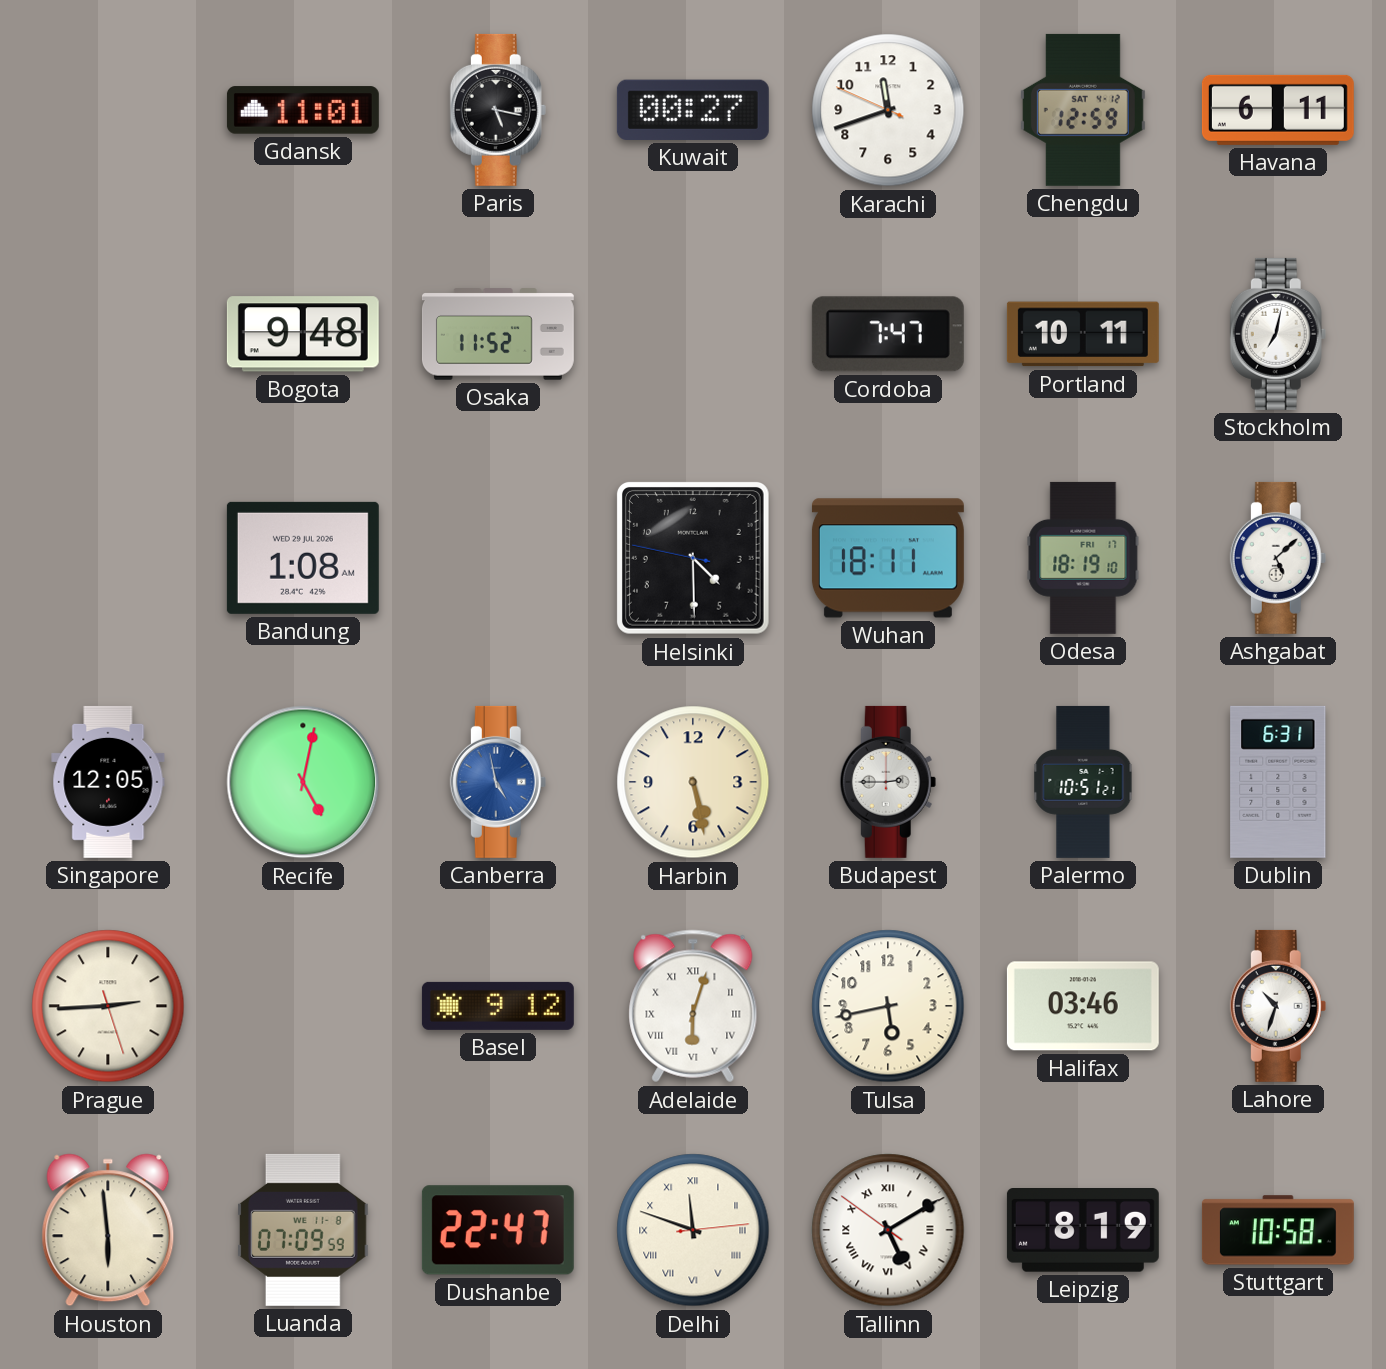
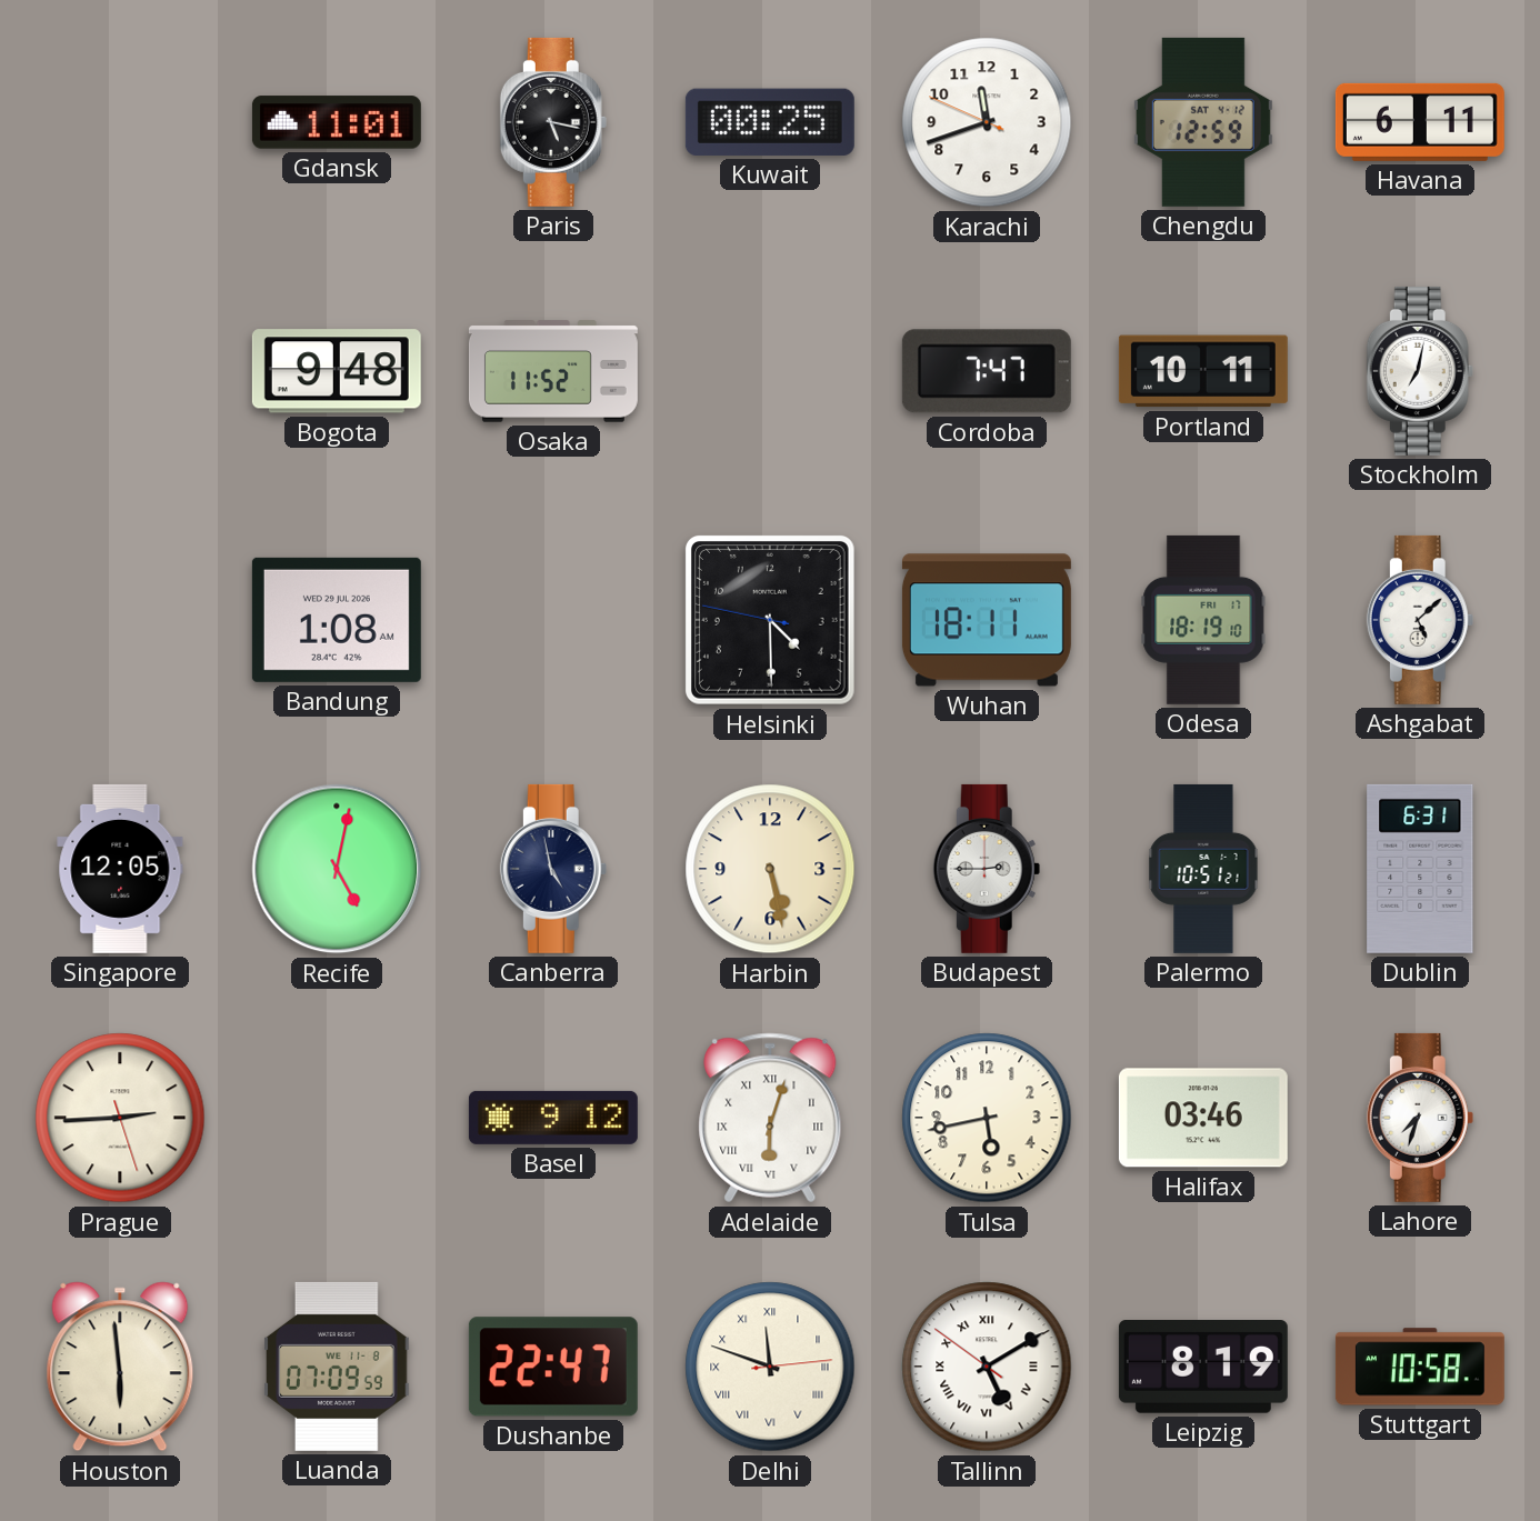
Kuwait: 00:27 -> 00:25
Canberra dial: blue -> navy
Lahore: 10:33 -> 7:33
